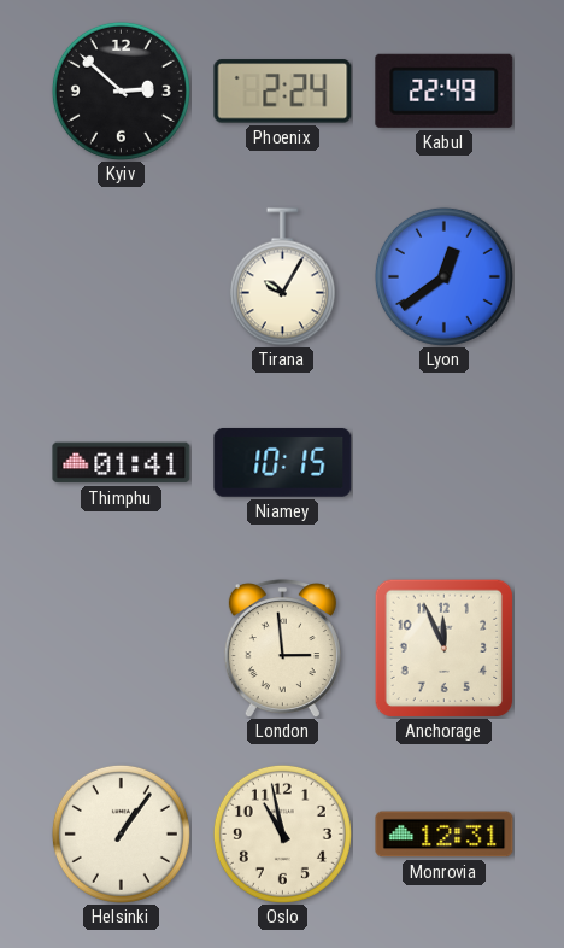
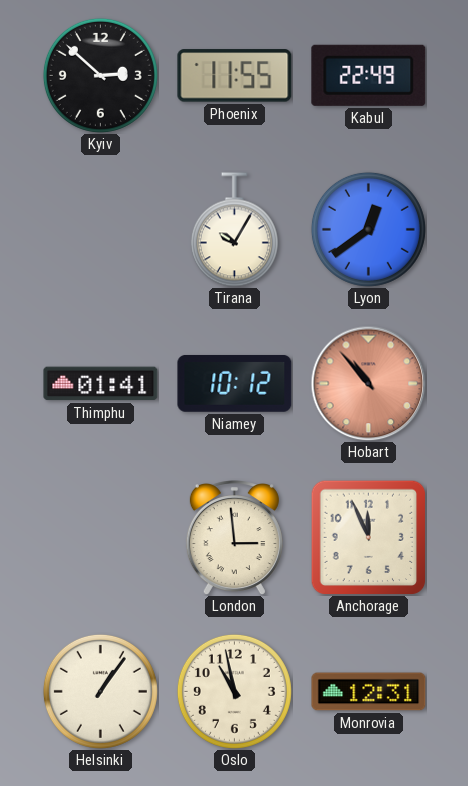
Phoenix: 2:24 -> 11:55
Niamey: 10:15 -> 10:12
Hobart: none -> 10:53
